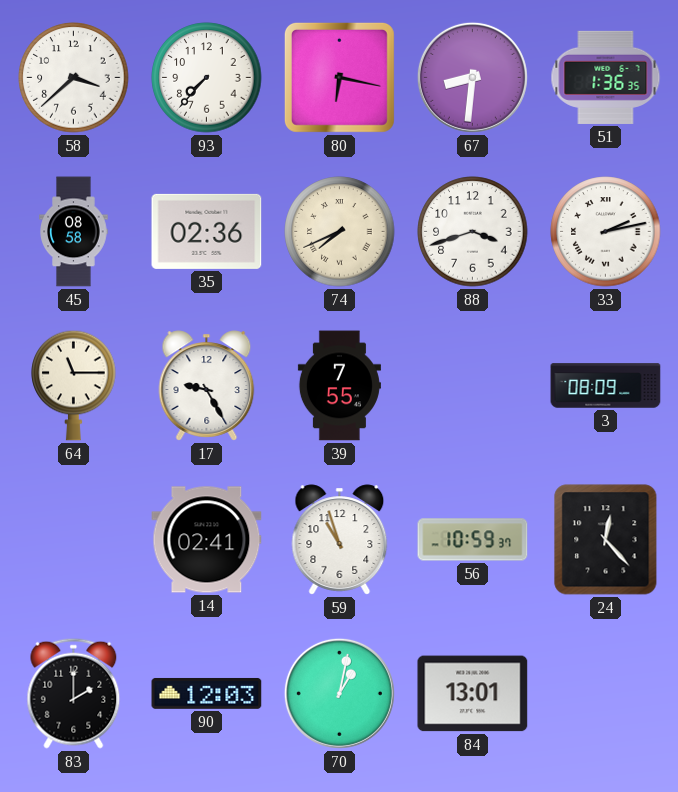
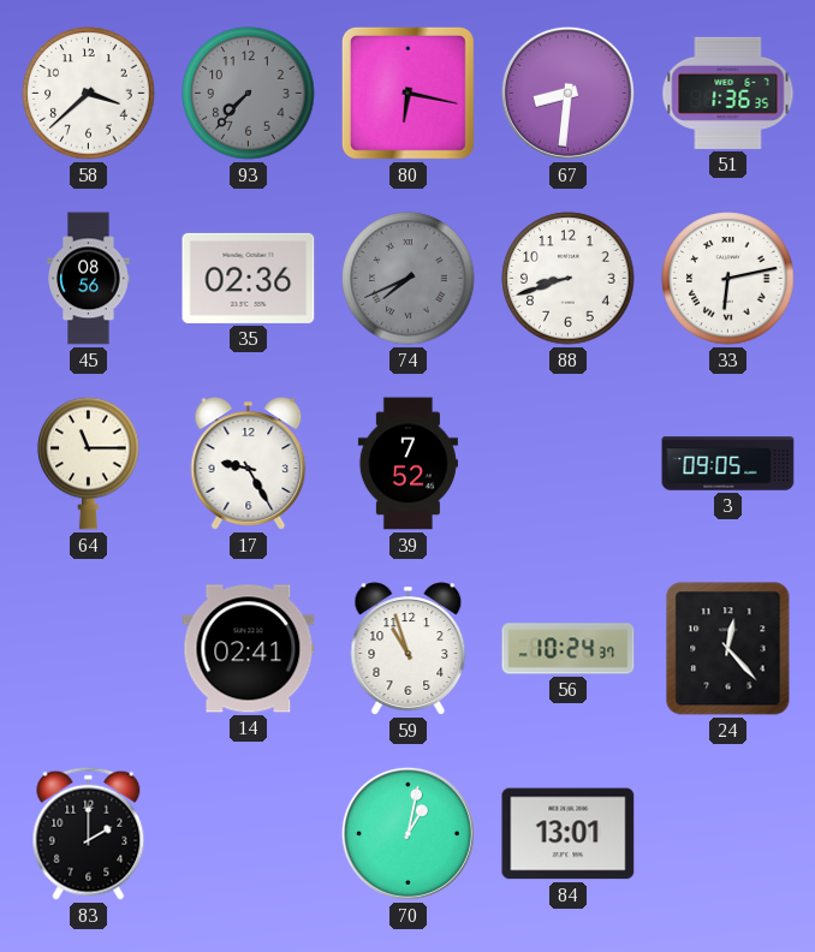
93 dial: white -> grey
45: 08:58 -> 08:56
74 dial: cream -> grey
88: 3:42 -> 8:42
33: 2:13 -> 6:13
39: 7:55 -> 7:52
3: 08:09 -> 09:05
56: 10:59 -> 10:24
90: 12:03 -> none
